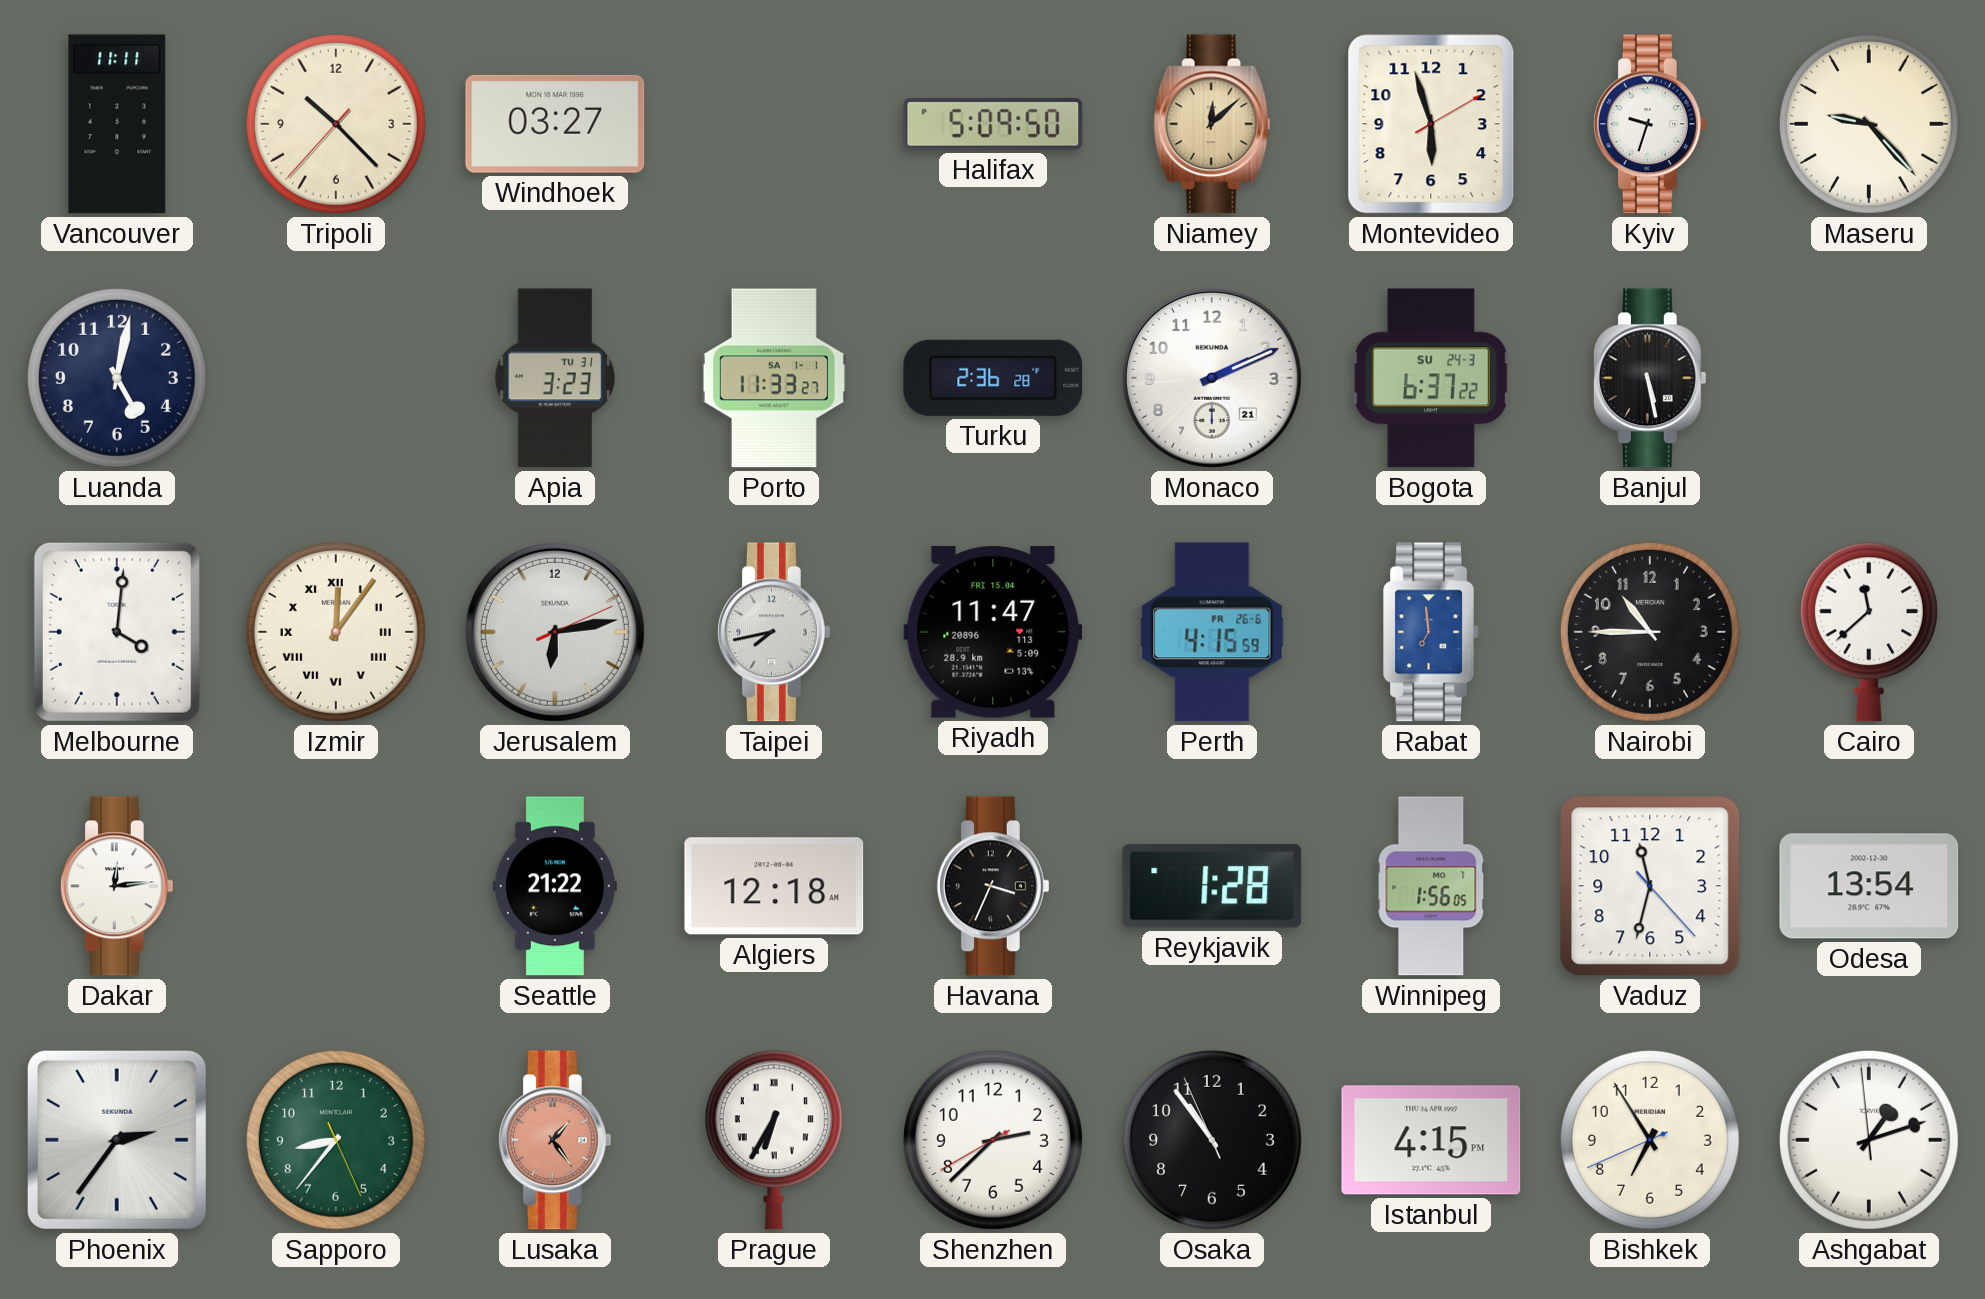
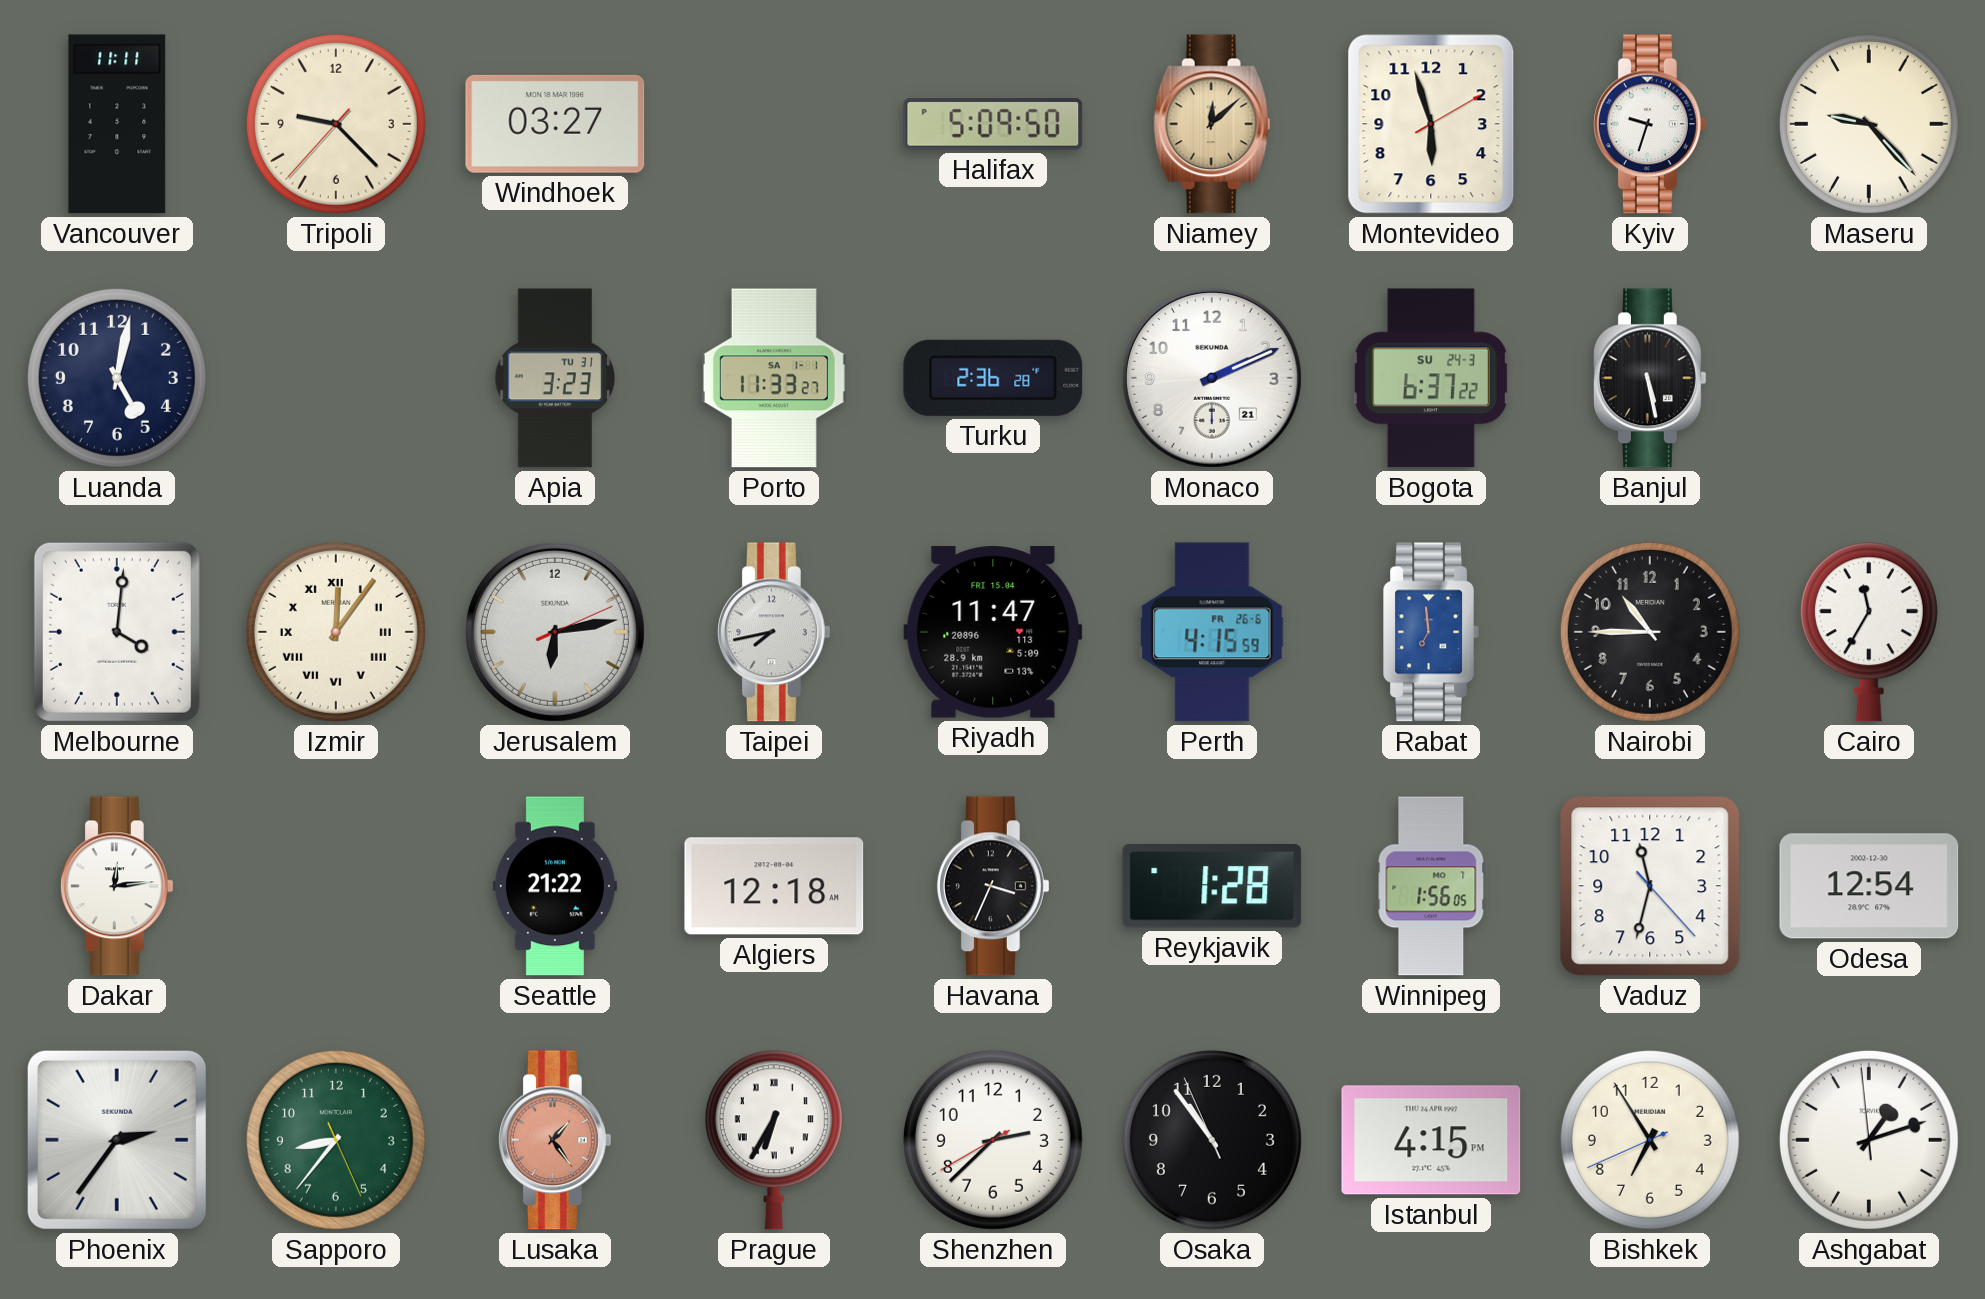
Tripoli: 10:22 -> 9:22
Cairo: 11:38 -> 11:35
Odesa: 13:54 -> 12:54
